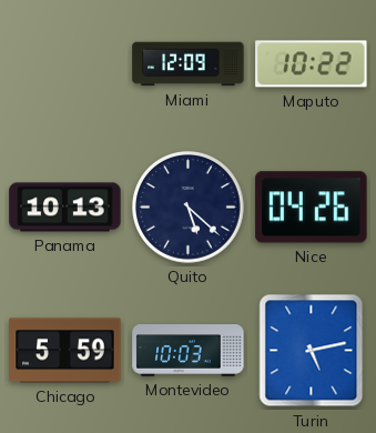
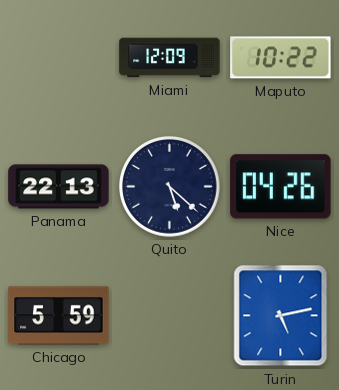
Panama: 10:13 -> 22:13
Montevideo: 10:03 -> none
